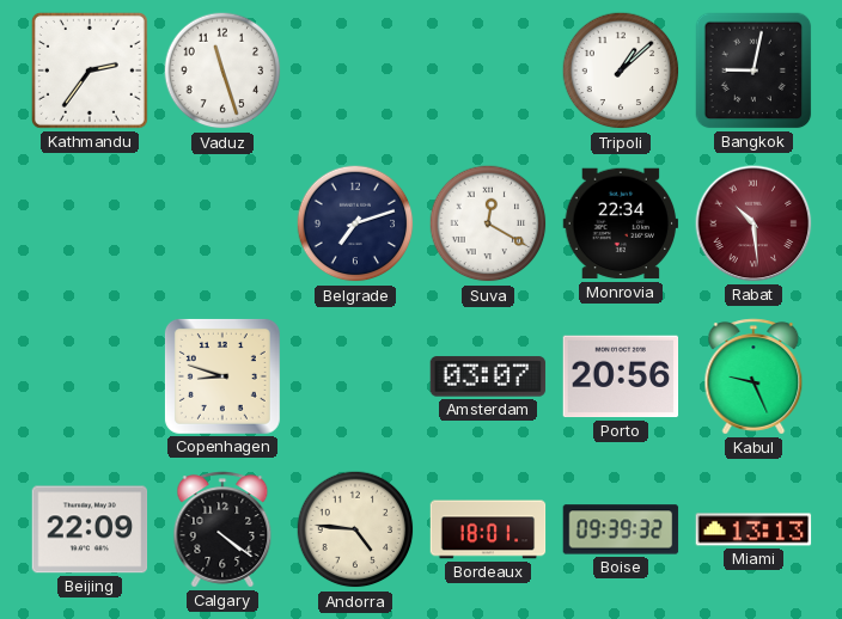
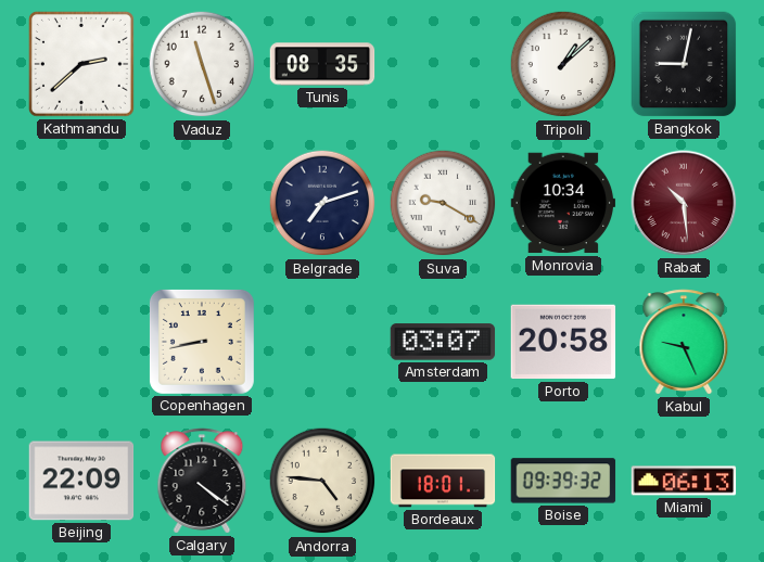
Kathmandu: 2:36 -> 2:38
Tunis: none -> 08:35
Suva: 12:20 -> 9:20
Monrovia: 22:34 -> 10:34
Copenhagen: 8:48 -> 8:43
Porto: 20:56 -> 20:58
Miami: 13:13 -> 06:13
